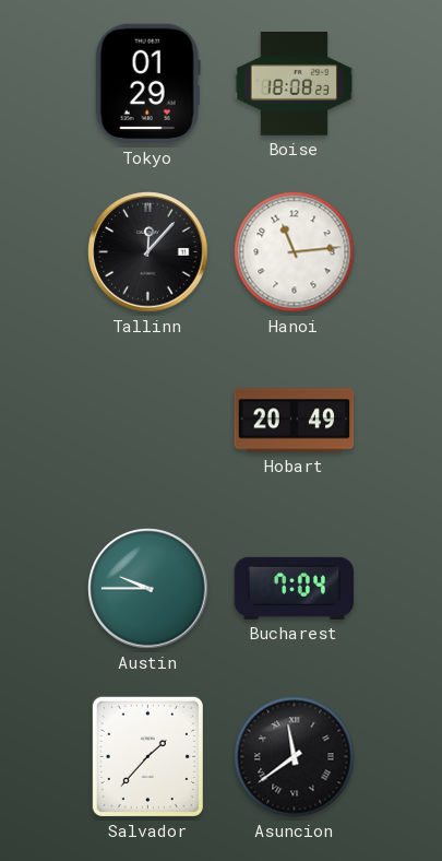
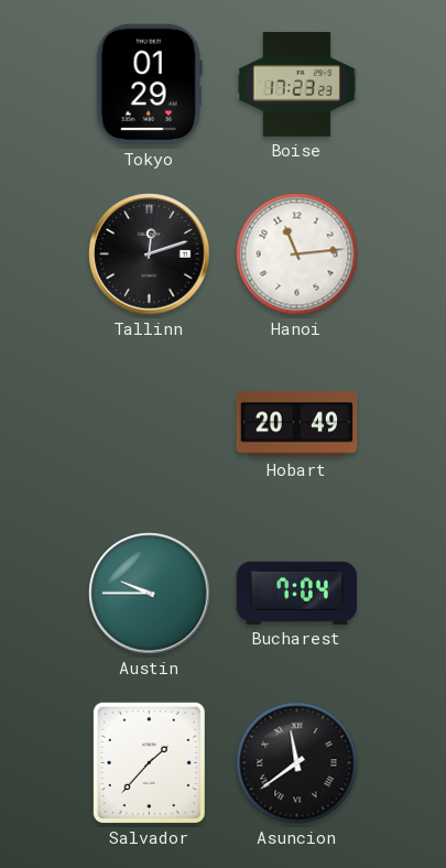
Boise: 18:08 -> 17:23
Tallinn: 12:07 -> 12:12
